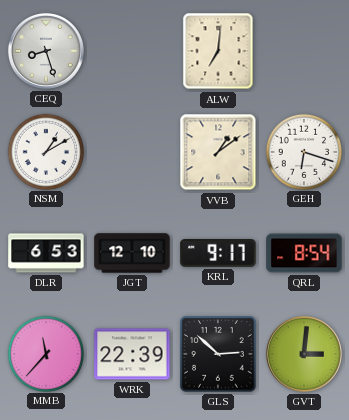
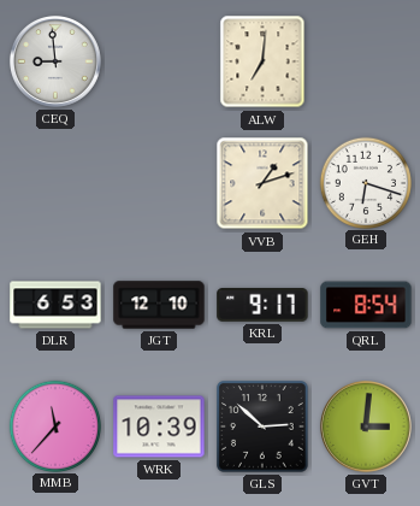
CEQ: 8:27 -> 8:59
NSM: 1:10 -> none
VVB: 1:09 -> 1:12
WRK: 22:39 -> 10:39
